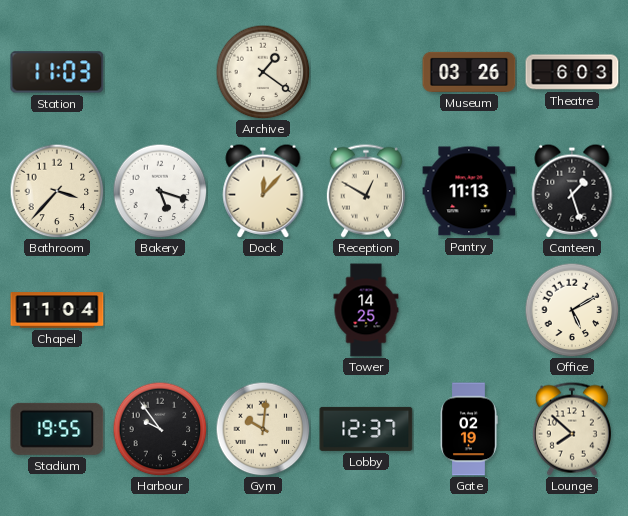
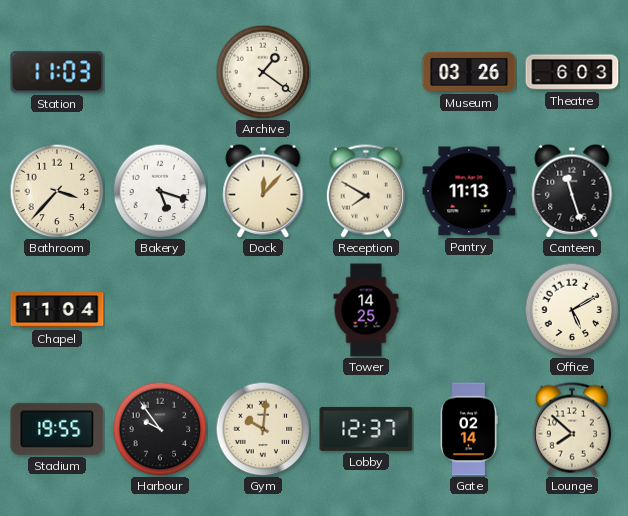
Reception: 12:50 -> 7:50
Canteen: 1:27 -> 11:27
Gate: 02:19 -> 02:14
